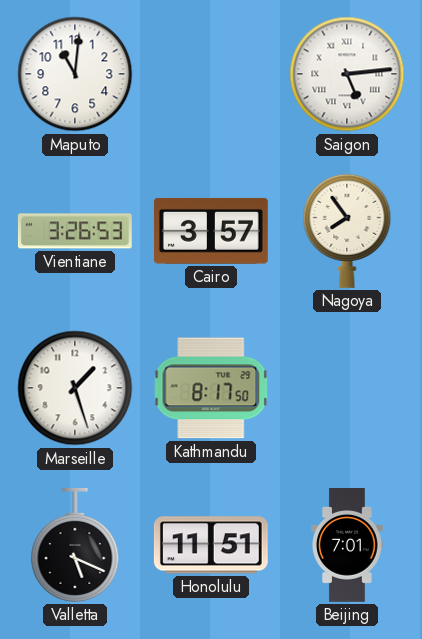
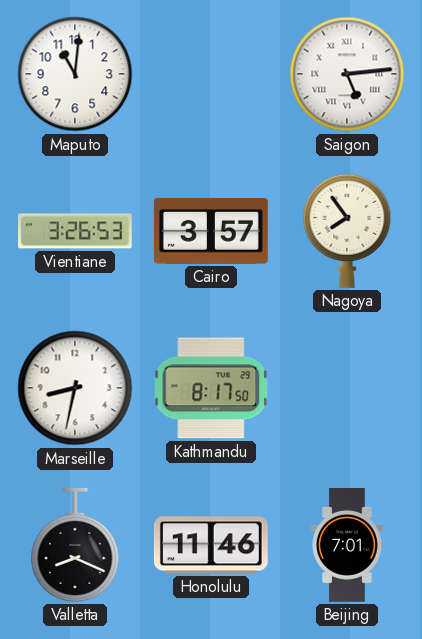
Marseille: 1:27 -> 8:32
Valletta: 5:19 -> 8:19
Honolulu: 11:51 -> 11:46
